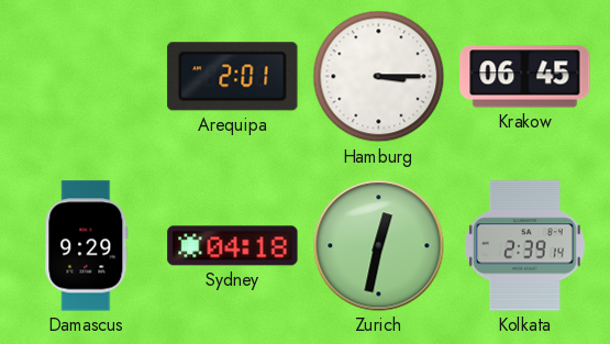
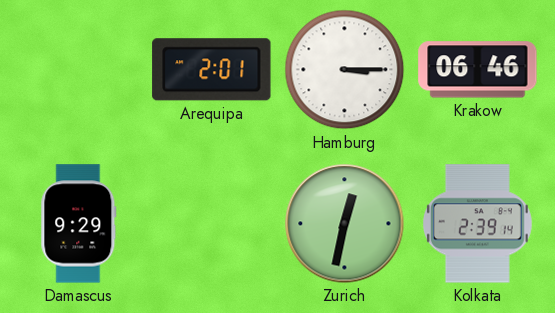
Krakow: 06:45 -> 06:46
Sydney: 04:18 -> none
